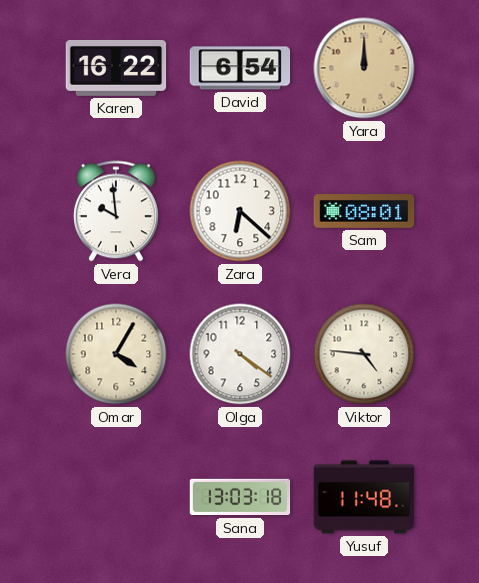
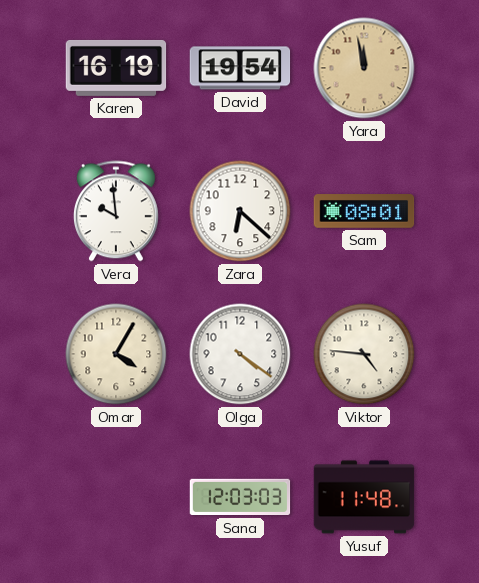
Karen: 16:22 -> 16:19
David: 6:54 -> 19:54
Yara: 12:00 -> 11:58
Sana: 13:03 -> 12:03
